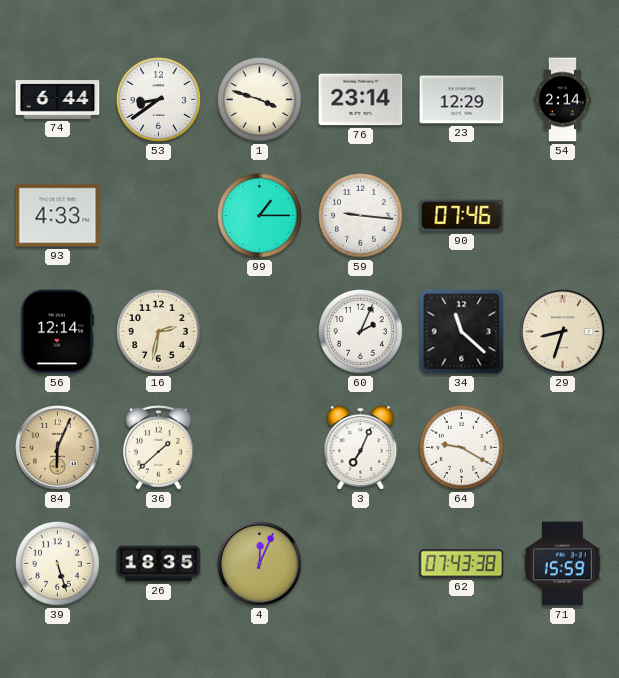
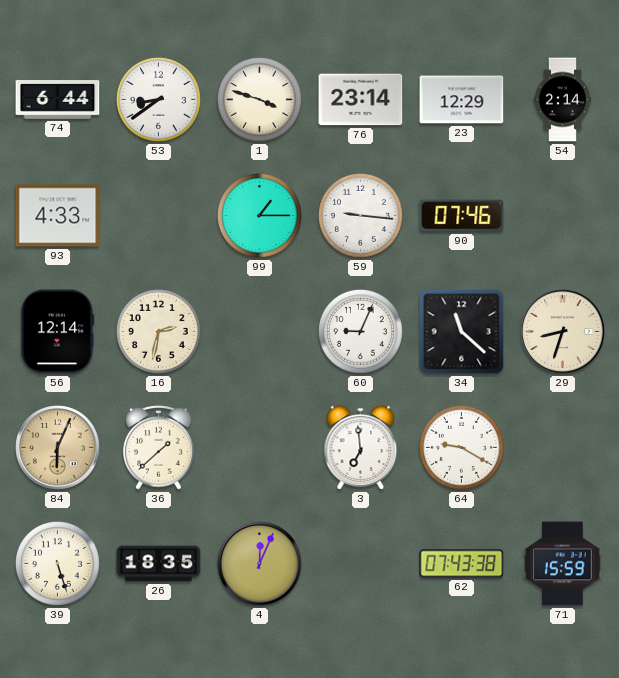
60: 2:04 -> 9:04
3: 7:04 -> 6:59
